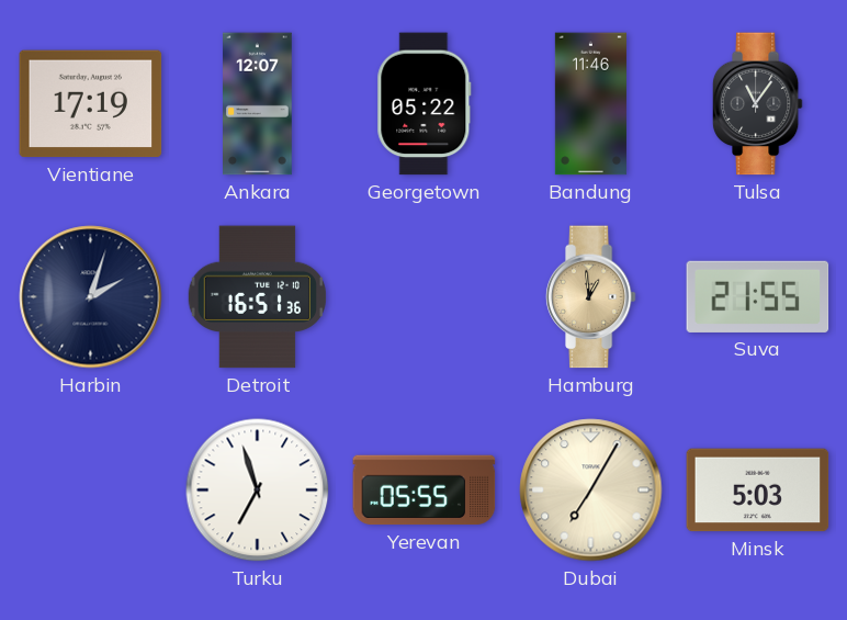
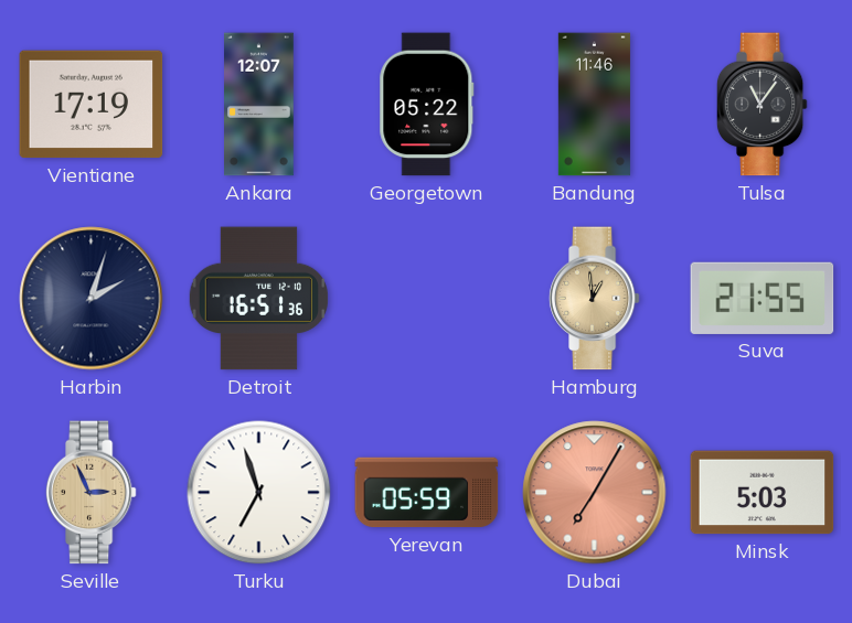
Seville: none -> 2:56
Yerevan: 05:55 -> 05:59
Dubai dial: cream -> salmon
